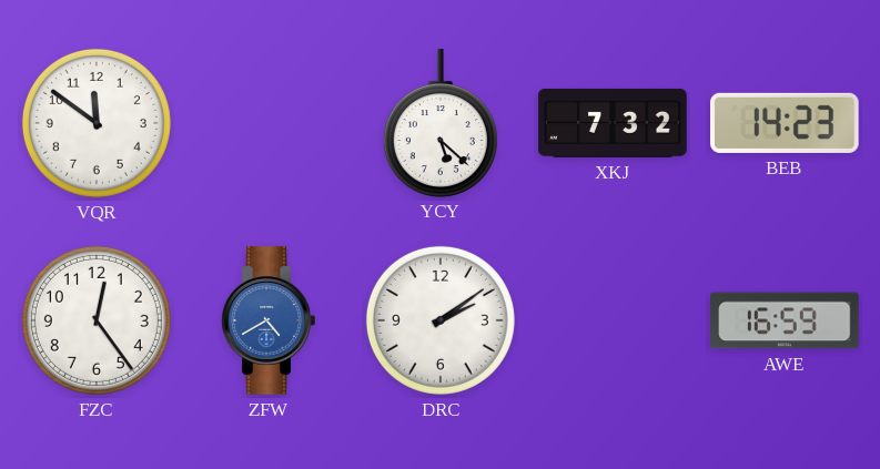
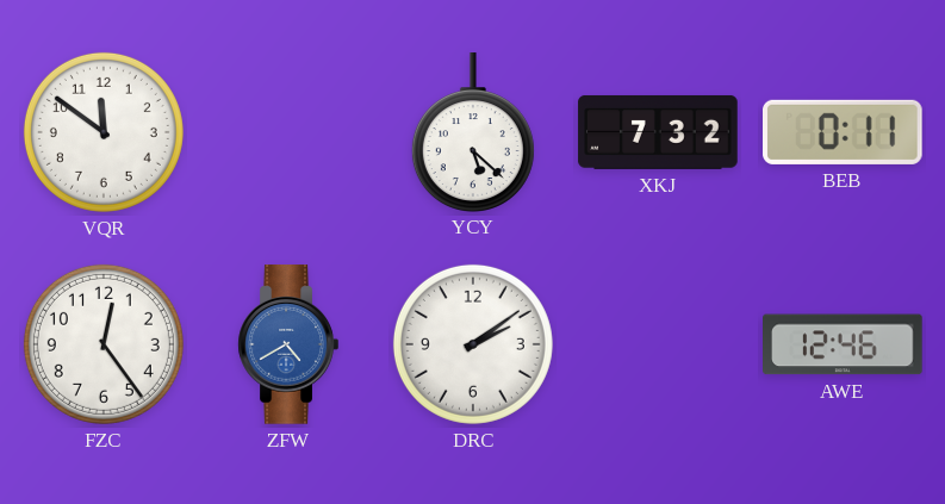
BEB: 14:23 -> 0:11
AWE: 16:59 -> 12:46
